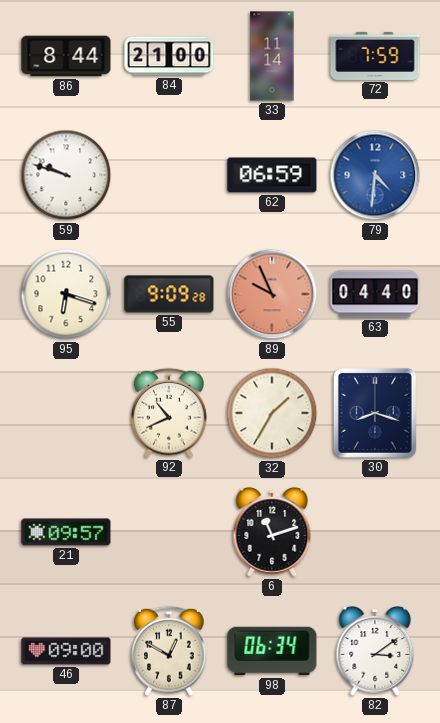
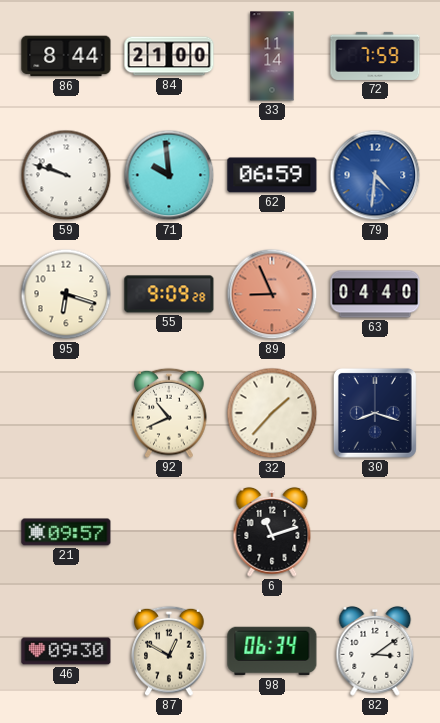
71: none -> 9:59
89: 9:56 -> 8:56
32: 1:35 -> 1:37
46: 09:00 -> 09:30
